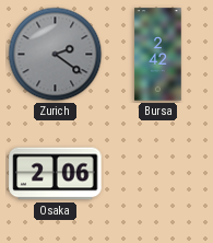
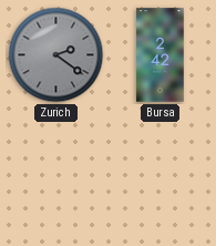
Osaka: 2:06 -> none
